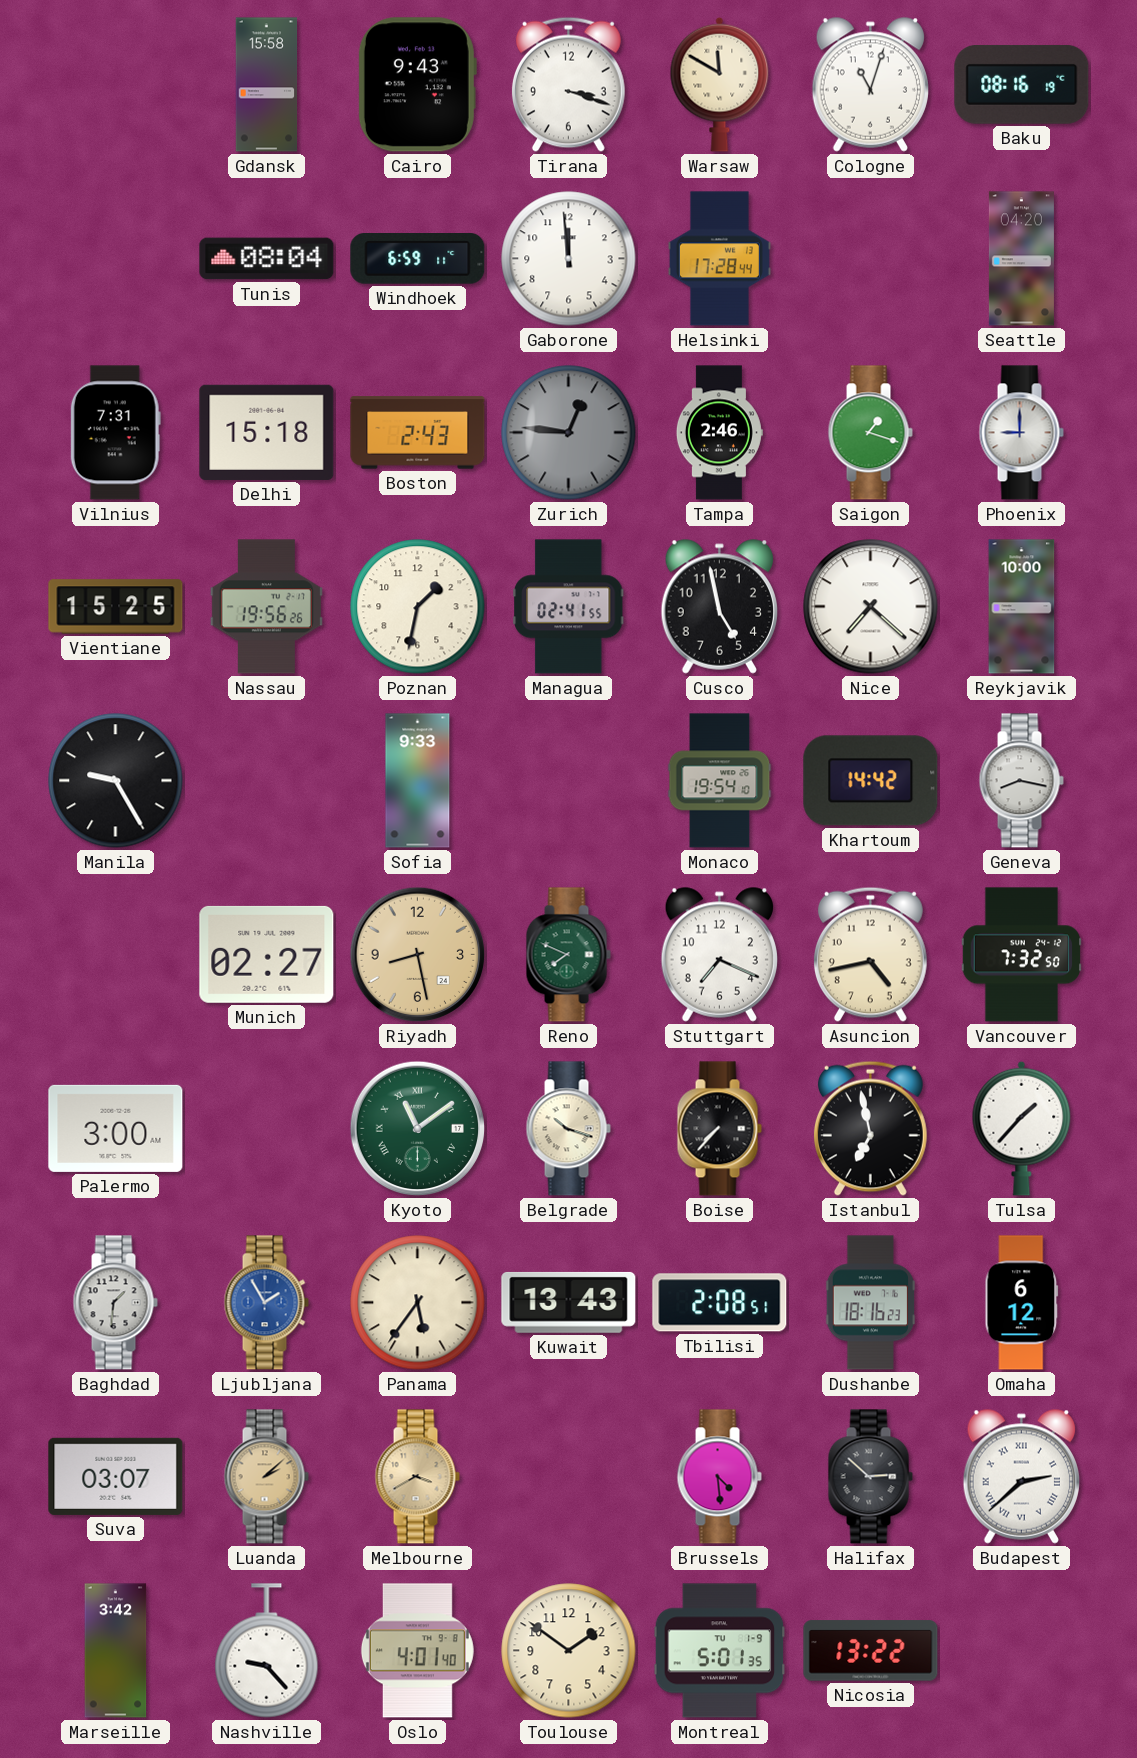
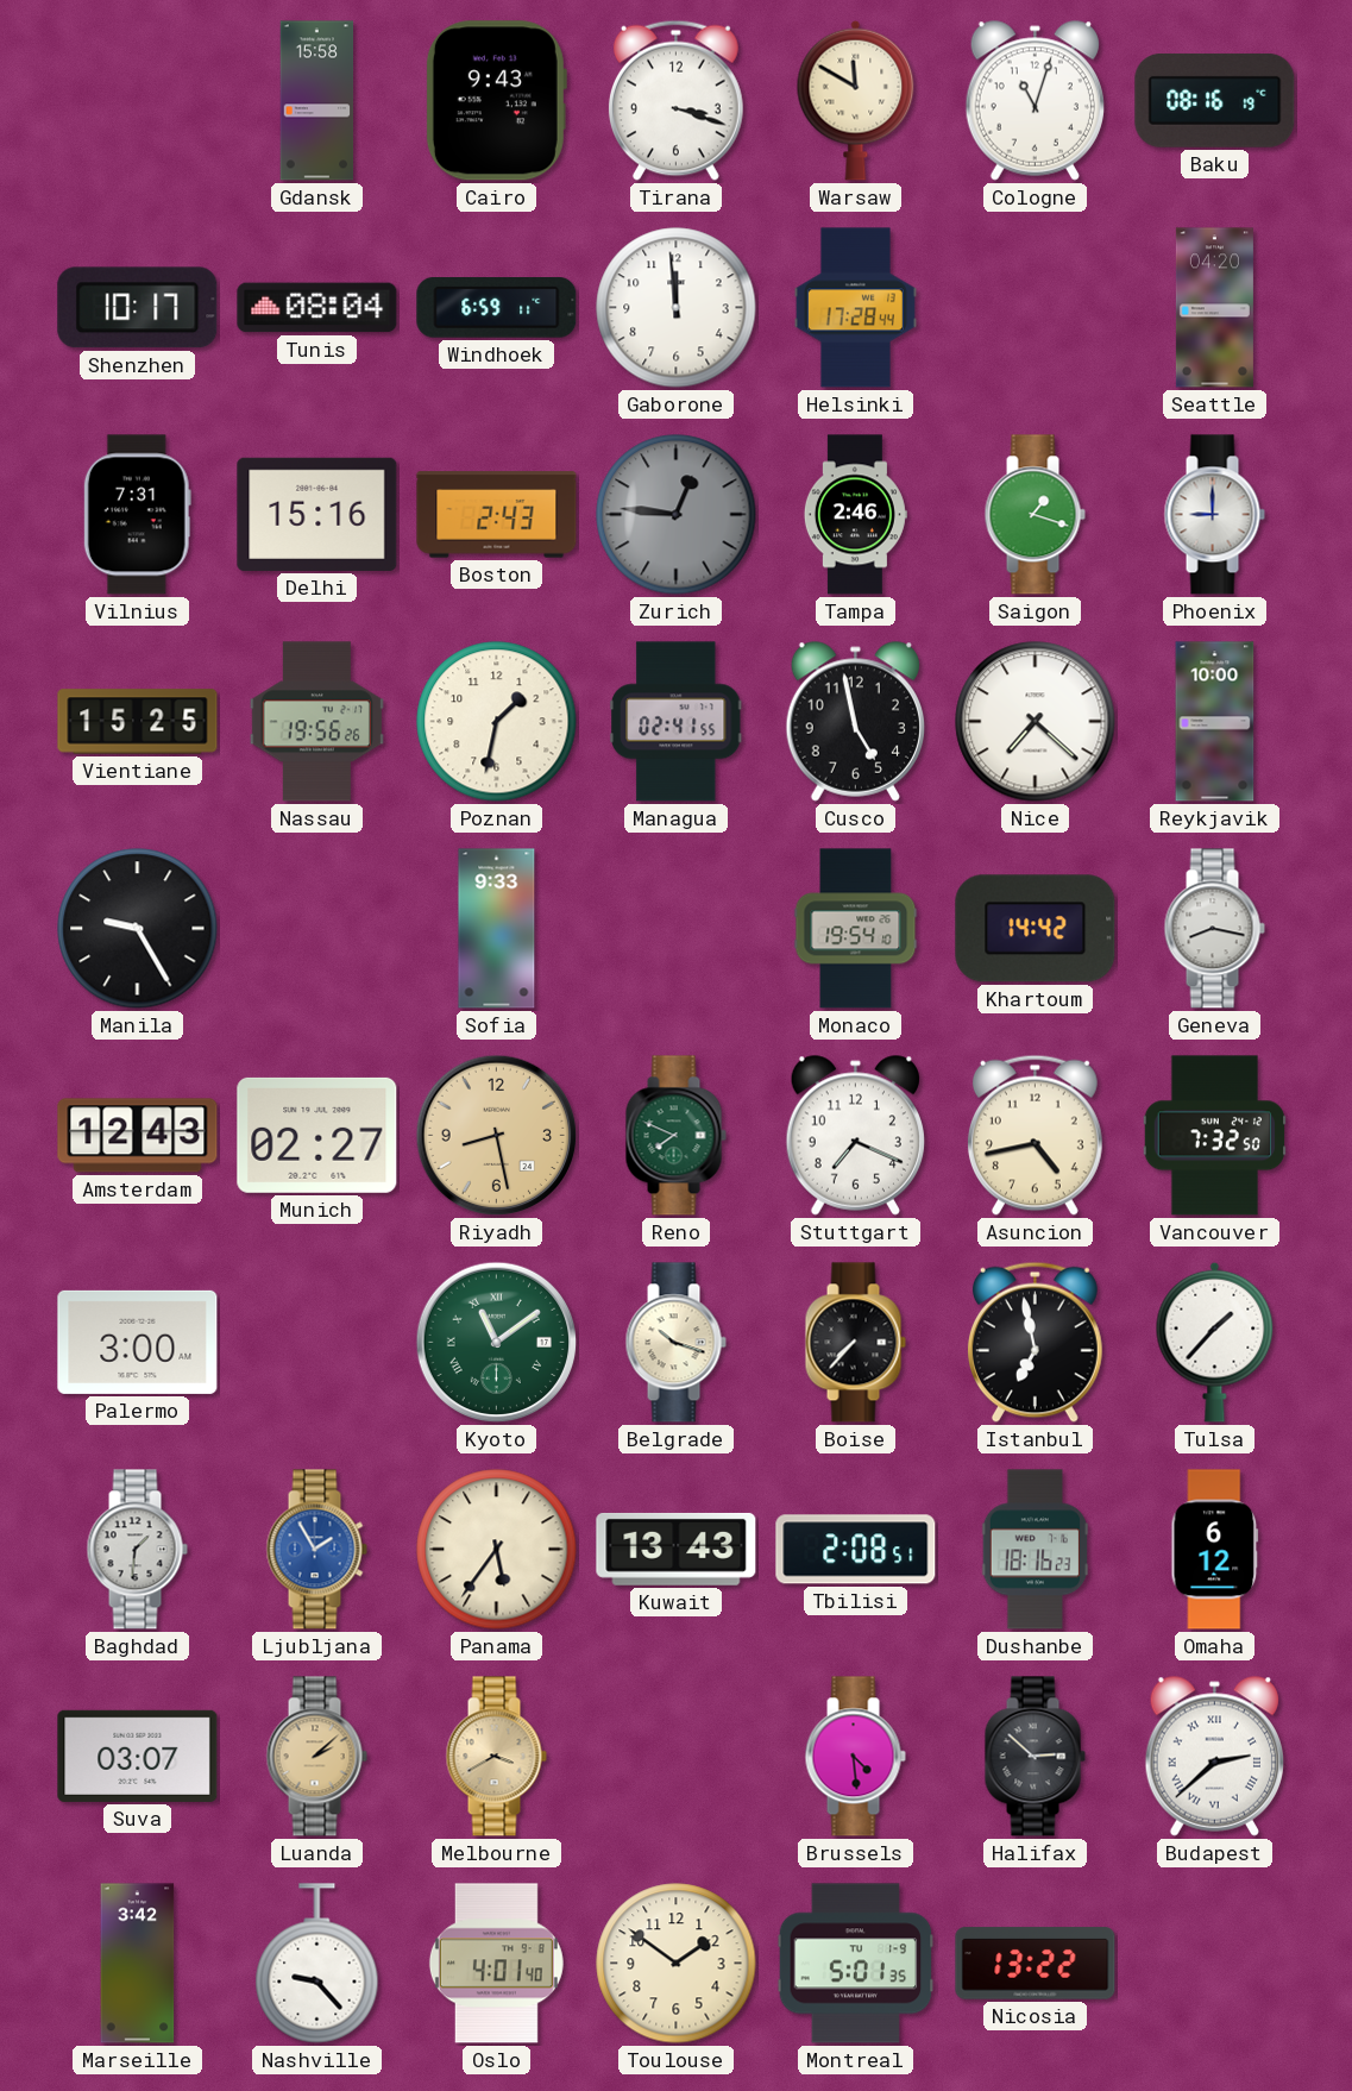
Shenzhen: none -> 10:17
Delhi: 15:18 -> 15:16
Amsterdam: none -> 12:43
